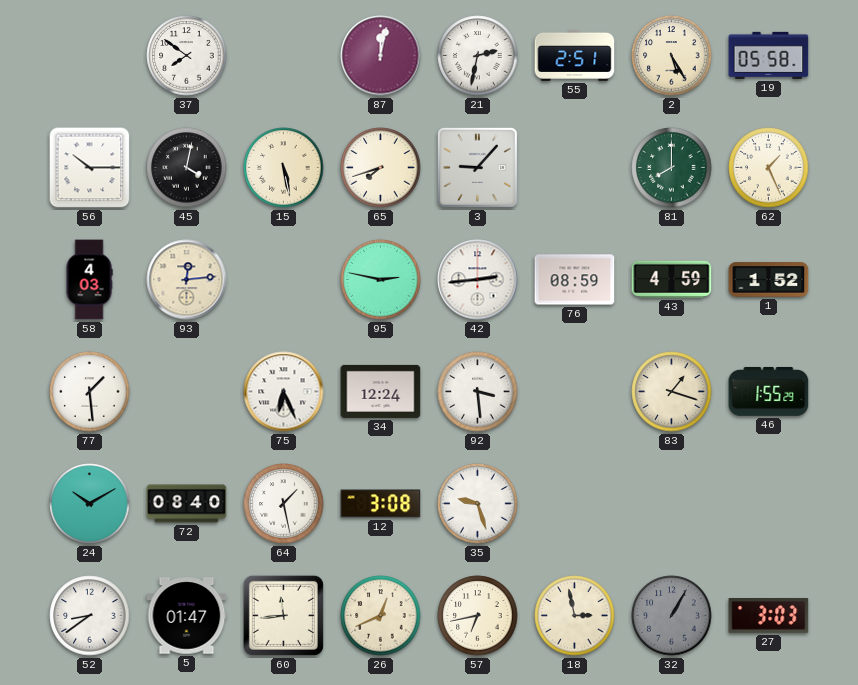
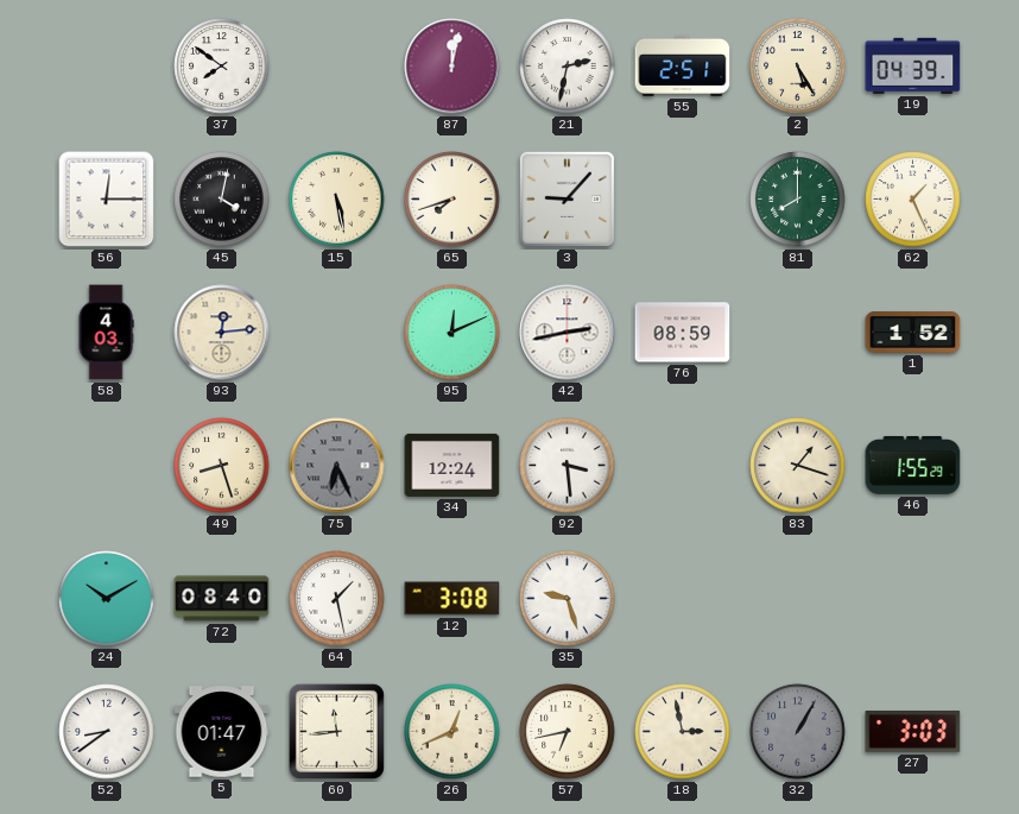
19: 05:58 -> 04:39
56: 10:15 -> 12:15
95: 2:47 -> 12:11
42: 2:44 -> 2:43
43: 4:59 -> none
77: 1:29 -> none
49: none -> 8:27
75 dial: white -> grey
